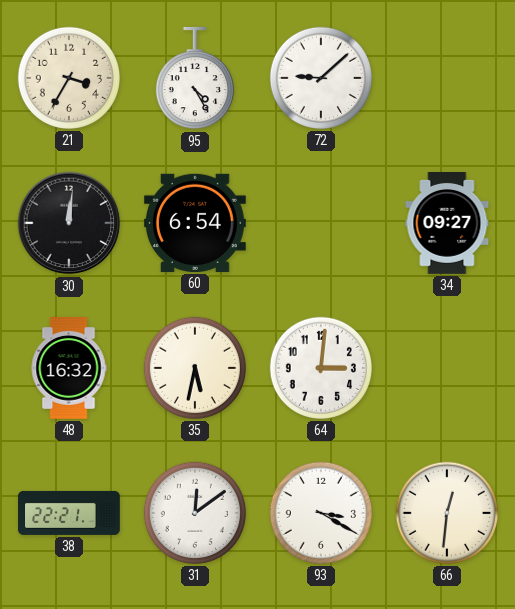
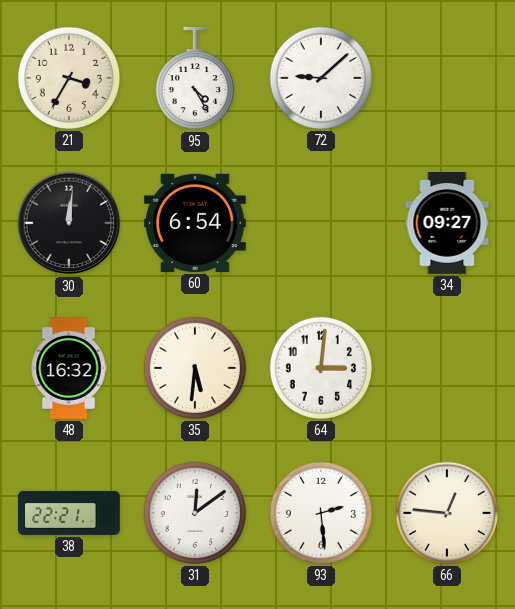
35: 5:32 -> 5:31
93: 3:20 -> 2:29
66: 12:31 -> 12:46
